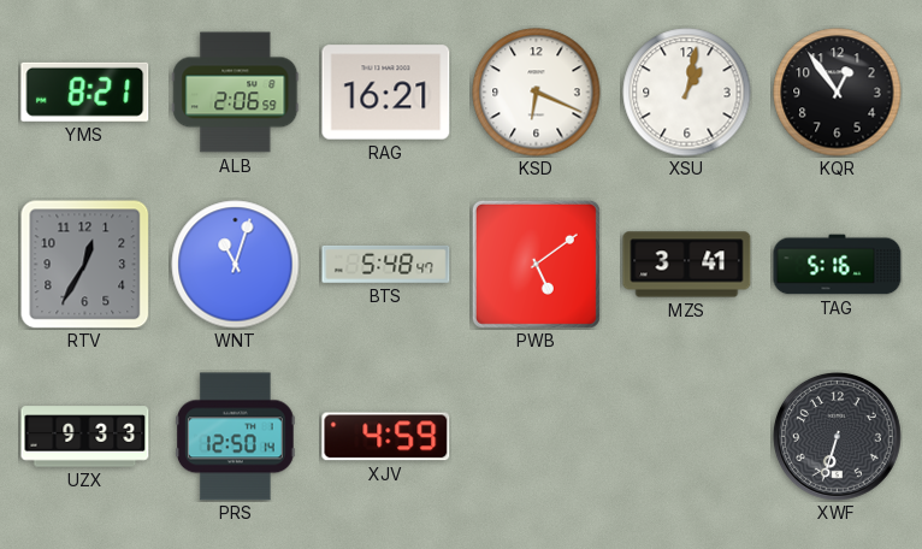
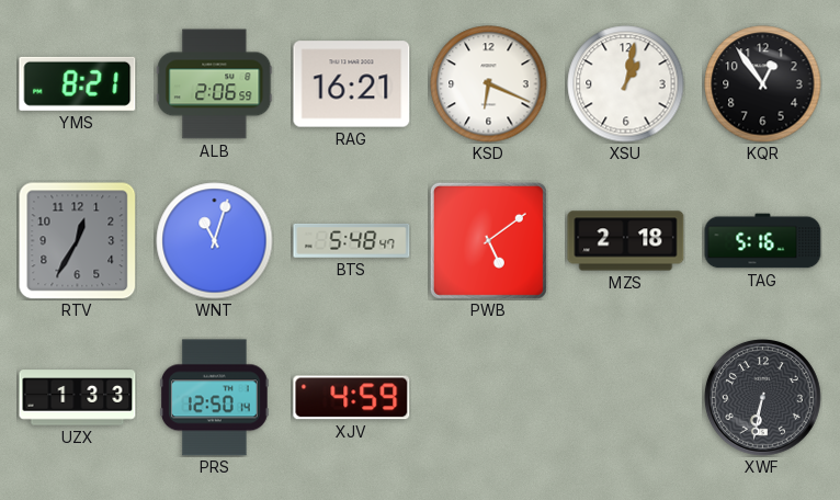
MZS: 3:41 -> 2:18
UZX: 9:33 -> 1:33
XWF: 6:33 -> 6:32
